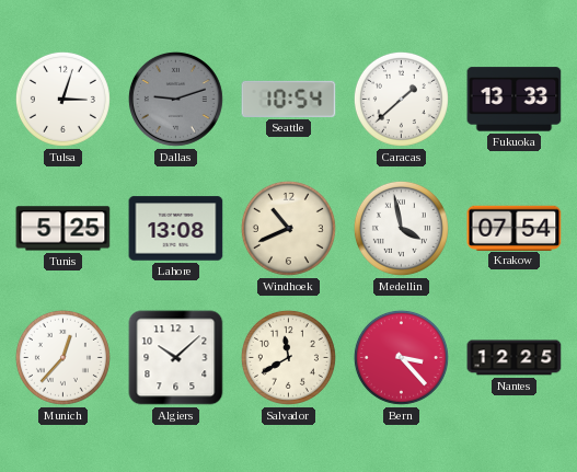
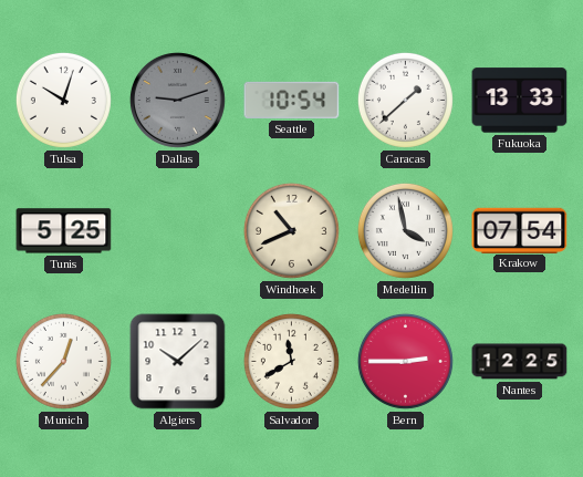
Tulsa: 3:03 -> 10:03
Lahore: 13:08 -> none
Bern: 3:23 -> 2:45
